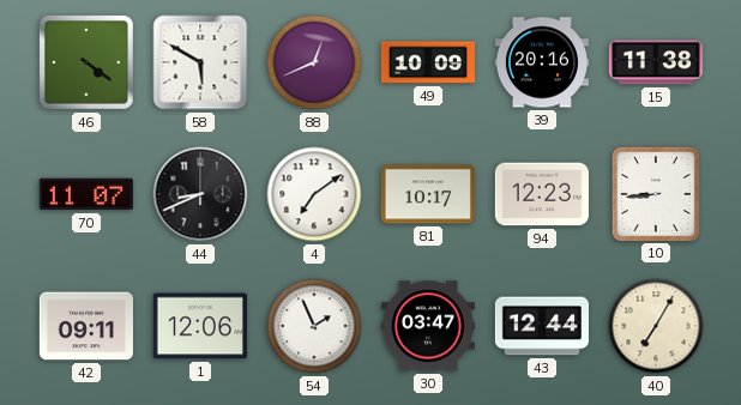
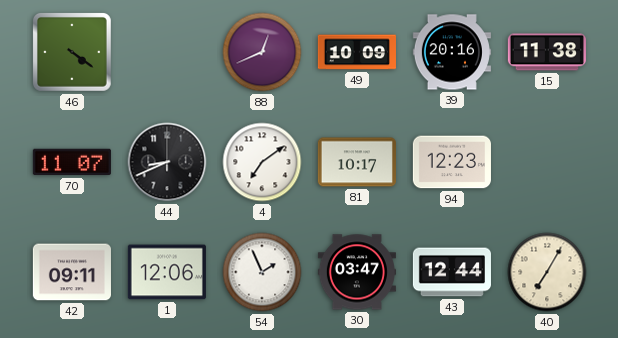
58: 5:50 -> none
10: 8:44 -> none
